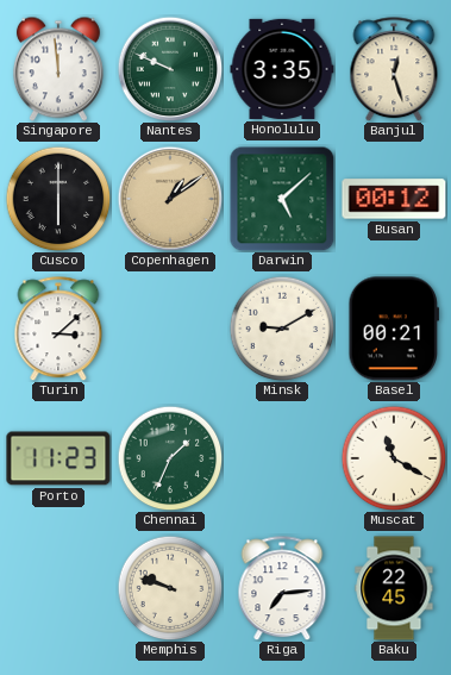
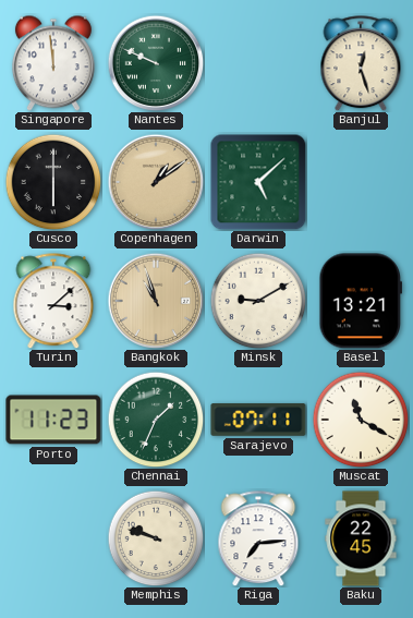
Honolulu: 3:35 -> none
Busan: 00:12 -> none
Bangkok: none -> 10:57
Basel: 00:21 -> 13:21
Sarajevo: none -> 07:11
